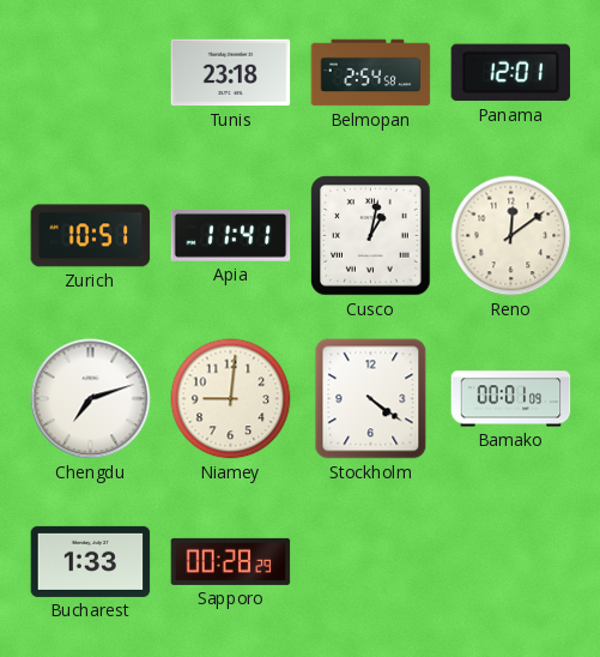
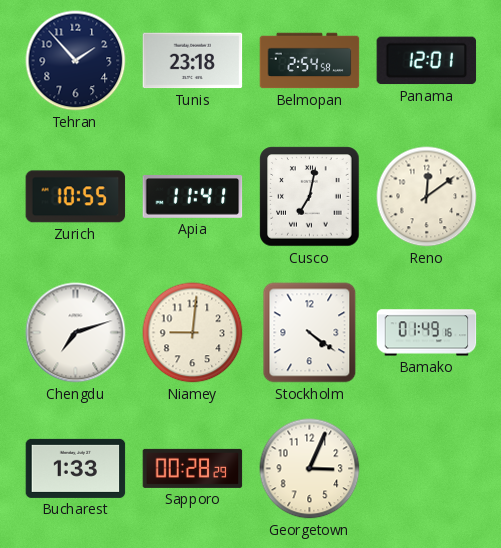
Tehran: none -> 1:53
Zurich: 10:51 -> 10:55
Cusco: 1:02 -> 7:02
Bamako: 00:01 -> 01:49
Georgetown: none -> 3:04
